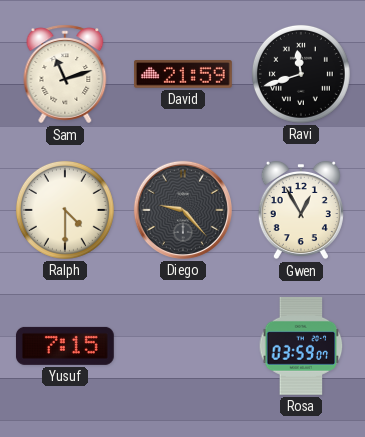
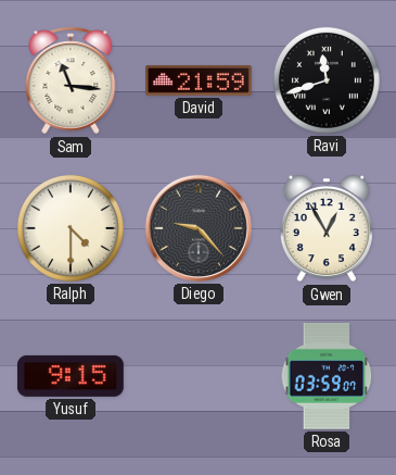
Sam: 11:12 -> 11:16
Yusuf: 7:15 -> 9:15
